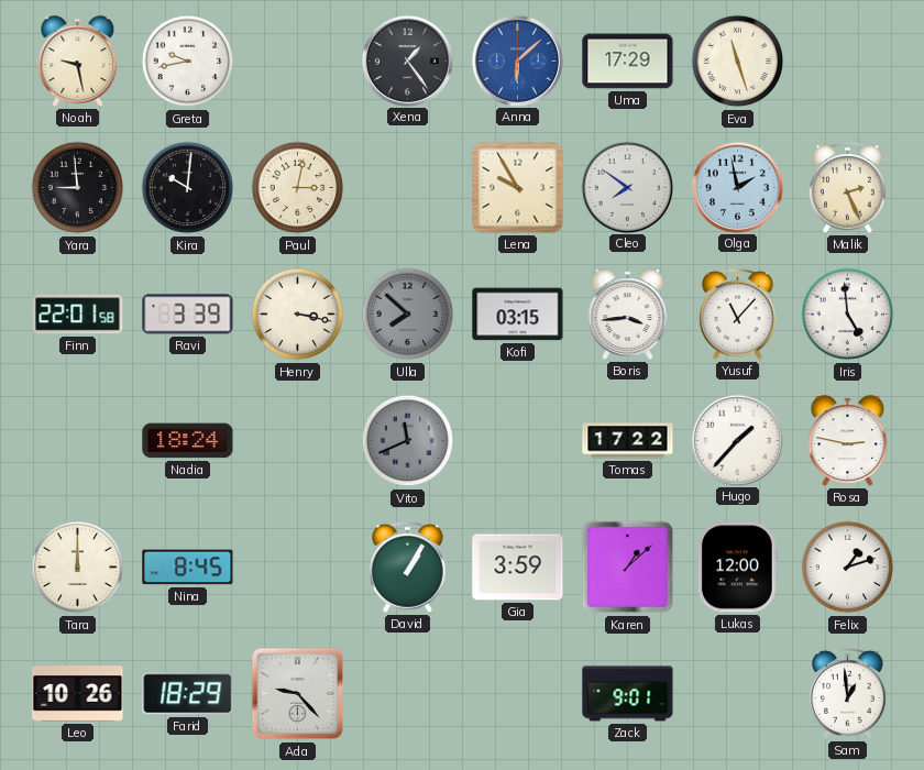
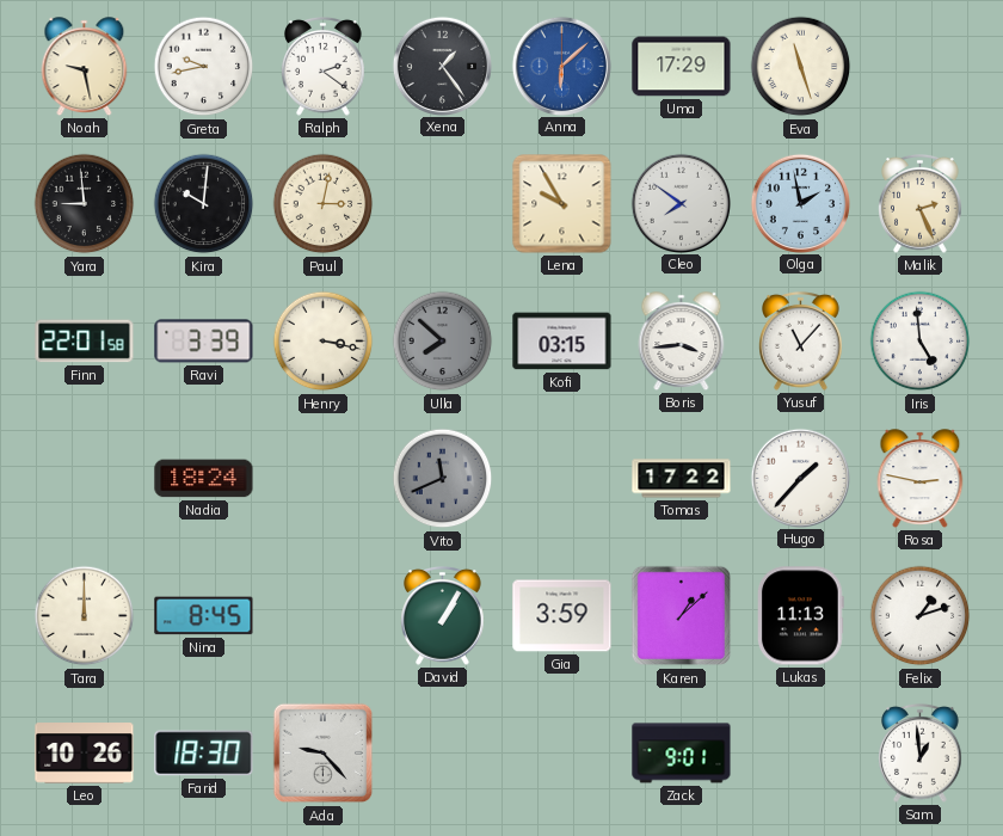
Ralph: none -> 2:21
Lukas: 12:00 -> 11:13
Farid: 18:29 -> 18:30
